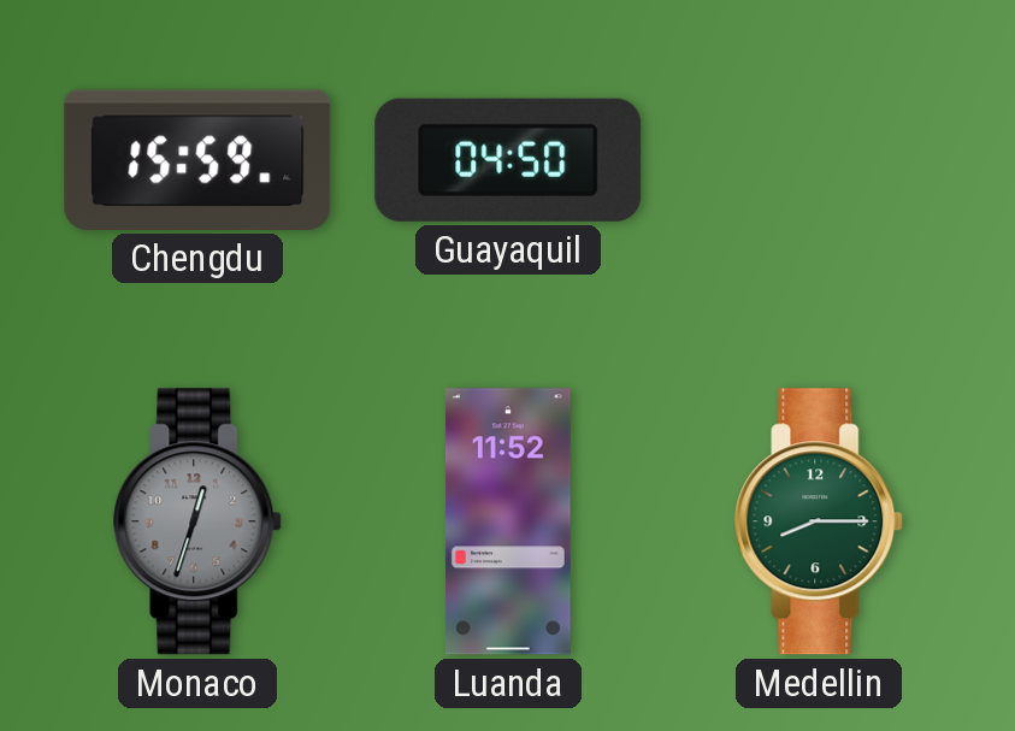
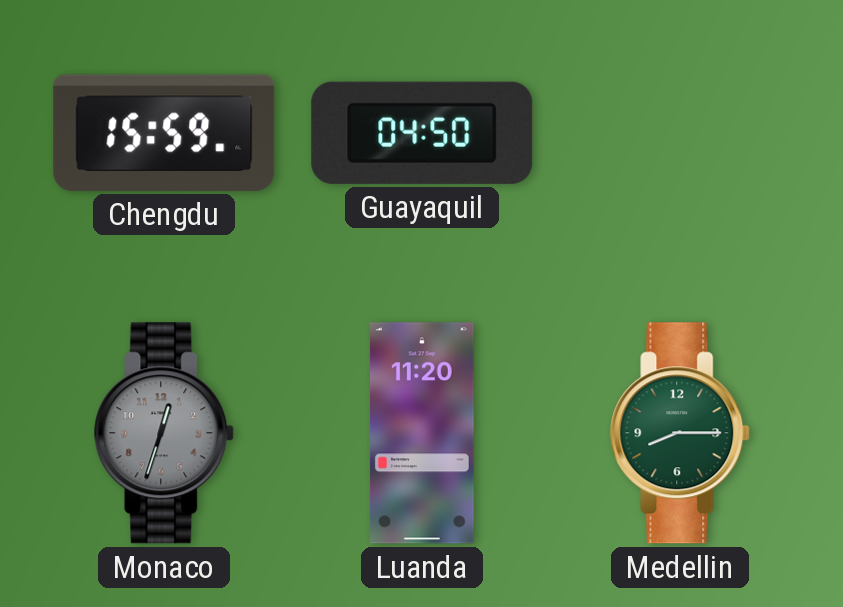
Luanda: 11:52 -> 11:20
